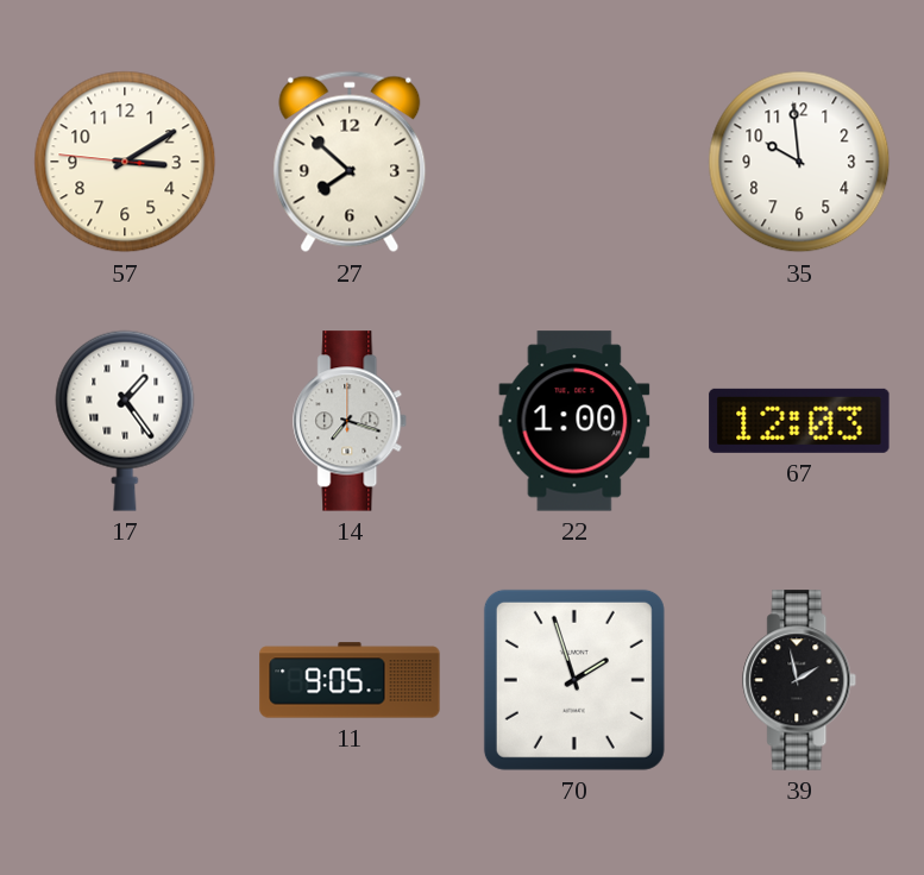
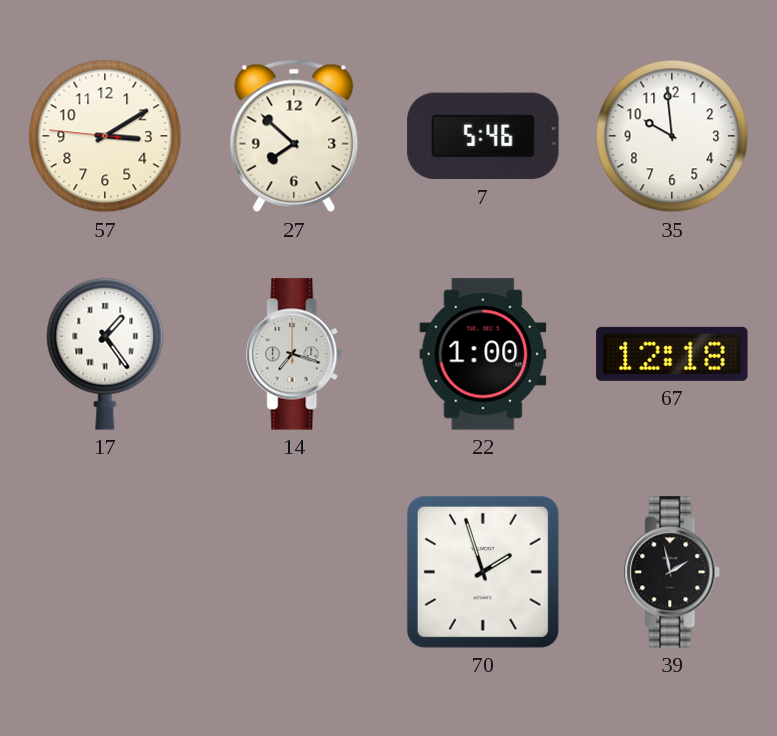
7: none -> 5:46
67: 12:03 -> 12:18
11: 9:05 -> none
